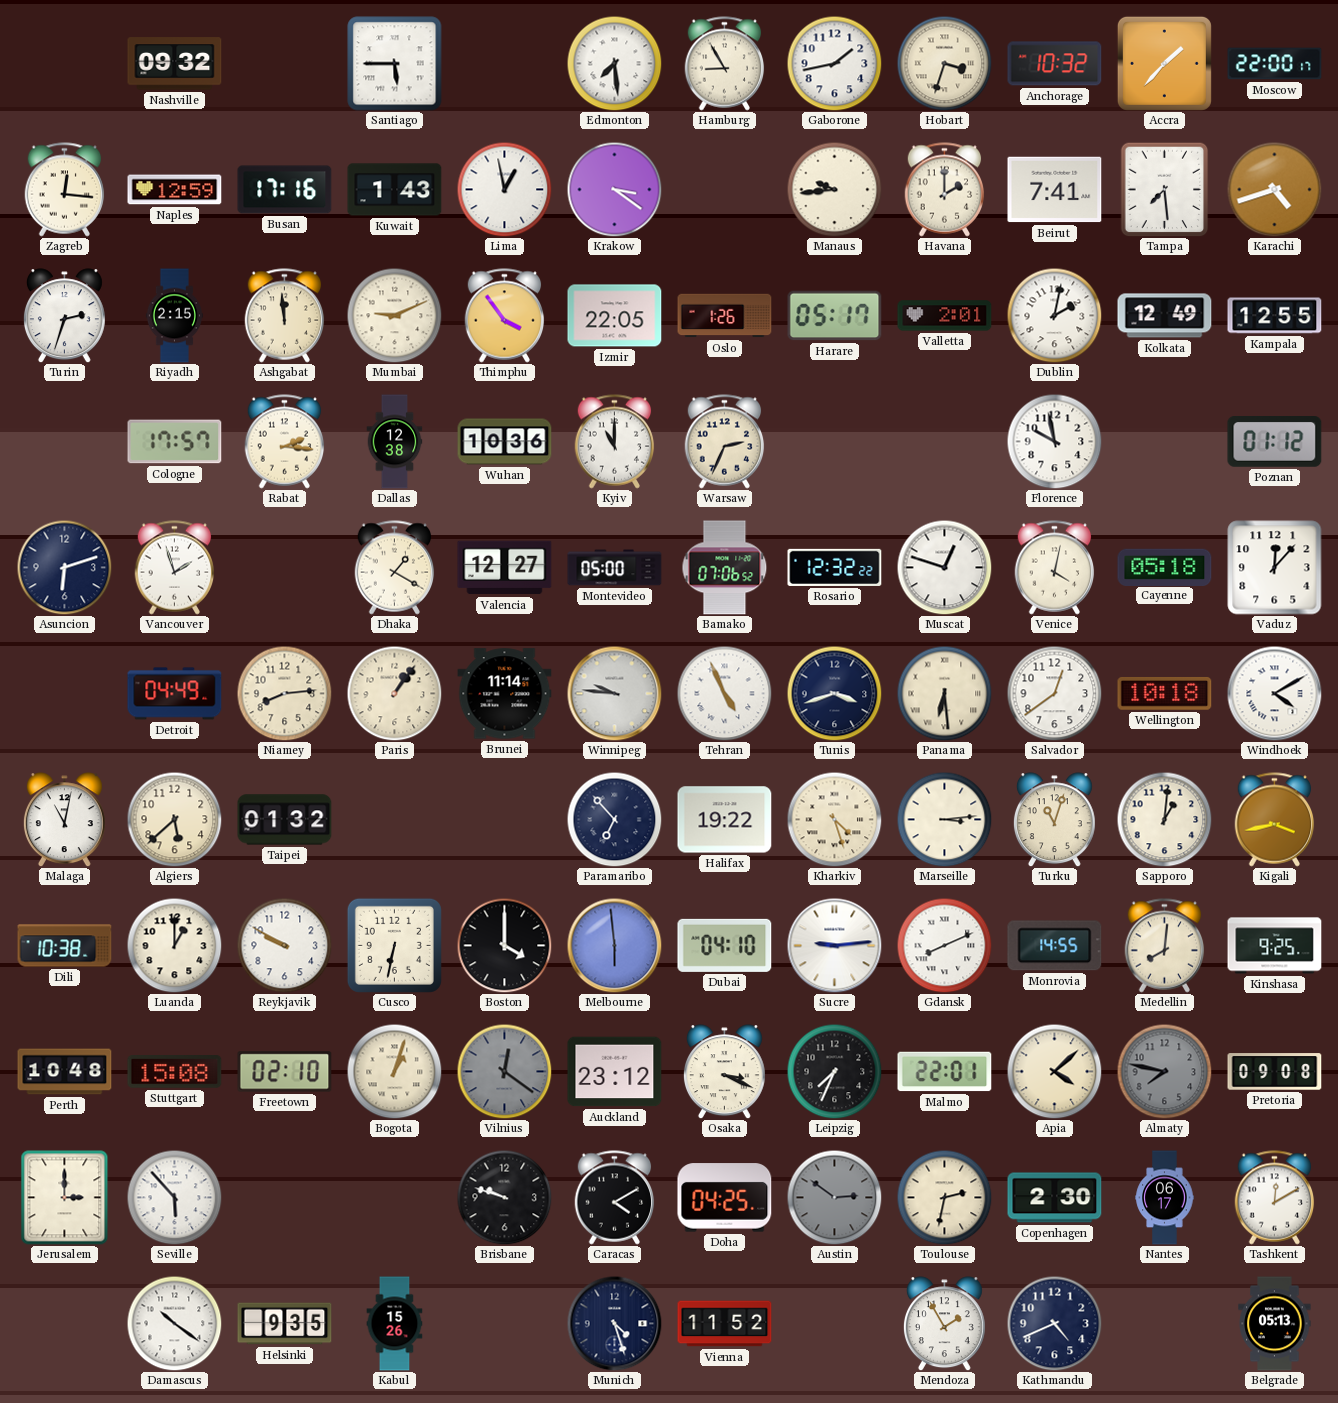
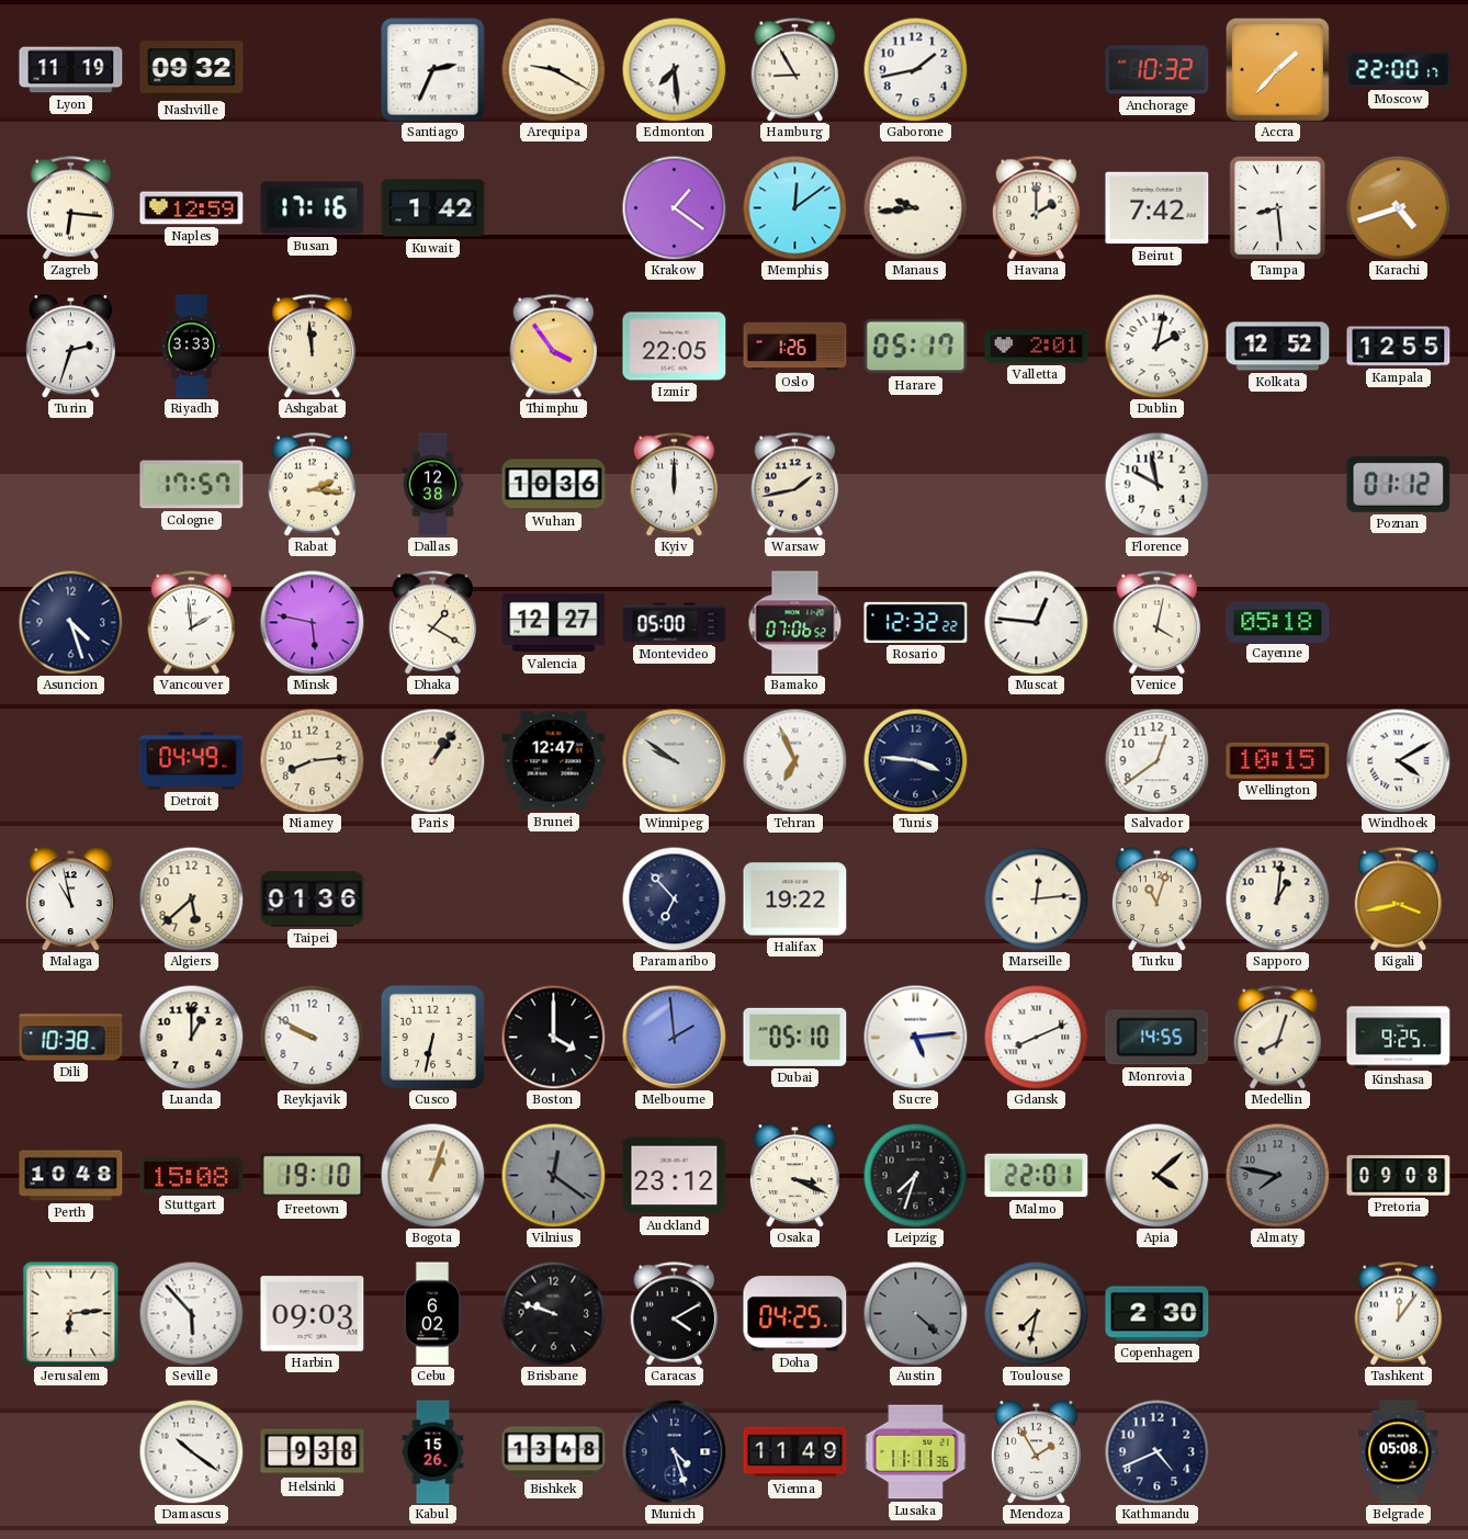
Lyon: none -> 11:19
Santiago: 5:45 -> 2:34
Arequipa: none -> 9:20
Hobart: 3:33 -> none
Zagreb: 12:16 -> 6:16
Kuwait: 1:43 -> 1:42
Lima: 12:58 -> none
Krakow: 3:21 -> 1:21
Memphis: none -> 12:09
Beirut: 7:41 -> 7:42
Tampa: 7:29 -> 8:29
Riyadh: 2:15 -> 3:33
Mumbai: 9:11 -> none
Kolkata: 12:49 -> 12:52
Kyiv: 11:00 -> 12:00
Warsaw: 2:34 -> 1:43
Asuncion: 6:12 -> 4:27
Vancouver: 1:57 -> 1:59
Minsk: none -> 5:47
Muscat: 12:48 -> 12:46
Vaduz: 12:07 -> none
Brunei: 11:14 -> 12:47
Winnipeg: 9:46 -> 9:51
Tehran: 4:56 -> 6:56
Tunis: 3:42 -> 3:46
Panama: 6:29 -> none
Wellington: 10:18 -> 10:15
Malaga: 11:02 -> 10:58
Taipei: 01:32 -> 01:36
Kharkiv: 4:27 -> none
Marseille: 3:14 -> 12:14
Melbourne: 5:59 -> 1:59
Dubai: 04:10 -> 05:10
Sucre: 9:14 -> 5:14
Medellin: 8:01 -> 8:03
Freetown: 02:10 -> 19:10
Leipzig: 7:34 -> 7:33
Jerusalem: 3:00 -> 6:14
Harbin: none -> 09:03
Cebu: none -> 6:02
Austin: 2:51 -> 4:22
Toulouse: 2:32 -> 7:32
Nantes: 06:17 -> none
Tashkent: 12:10 -> 12:06
Helsinki: 9:35 -> 9:38
Bishkek: none -> 13:48
Vienna: 11:52 -> 11:49
Lusaka: none -> 11:11
Belgrade: 05:13 -> 05:08
